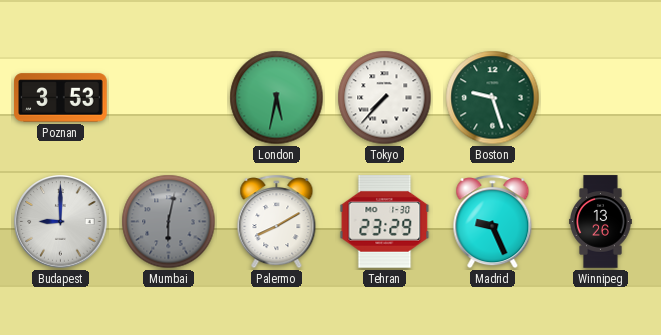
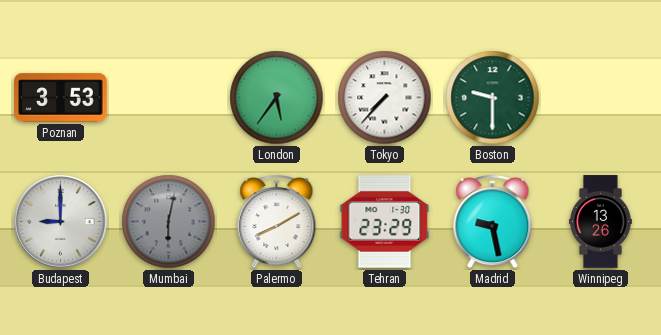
London: 5:32 -> 5:36
Boston: 9:27 -> 9:30
Madrid: 9:26 -> 9:28
